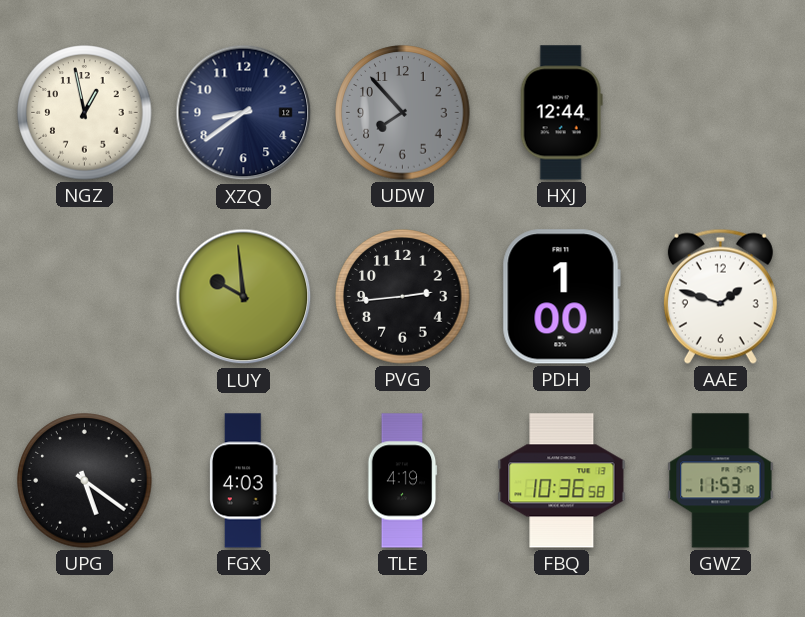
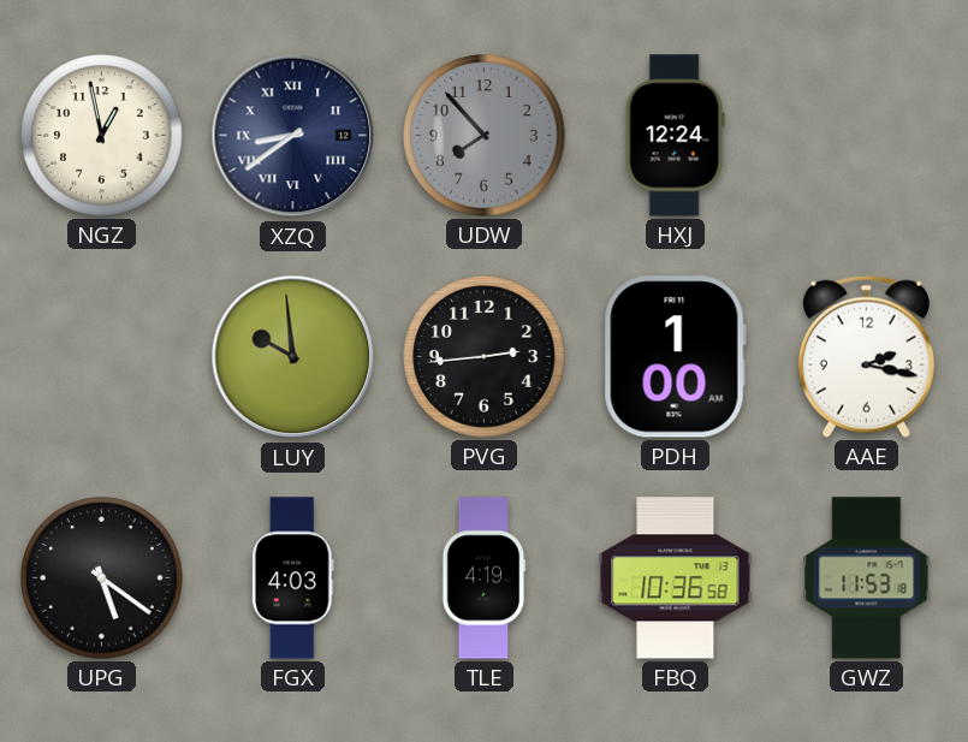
XZQ numerals: Arabic -> Roman
HXJ: 12:44 -> 12:24
AAE: 1:48 -> 2:17
